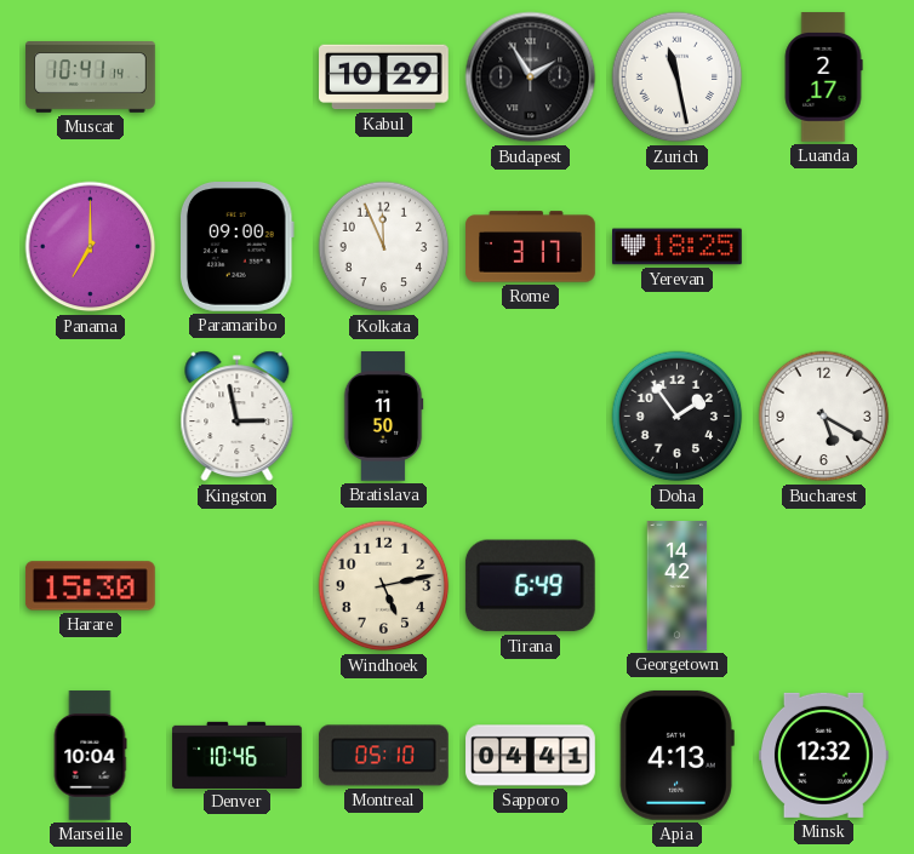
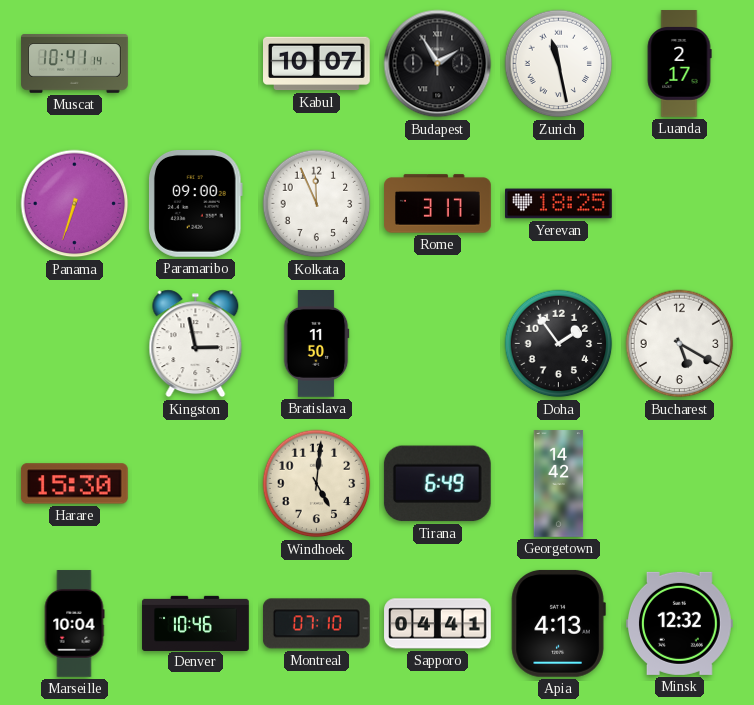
Kabul: 10:29 -> 10:07
Panama: 7:00 -> 6:33
Windhoek: 5:13 -> 5:01
Montreal: 05:10 -> 07:10
